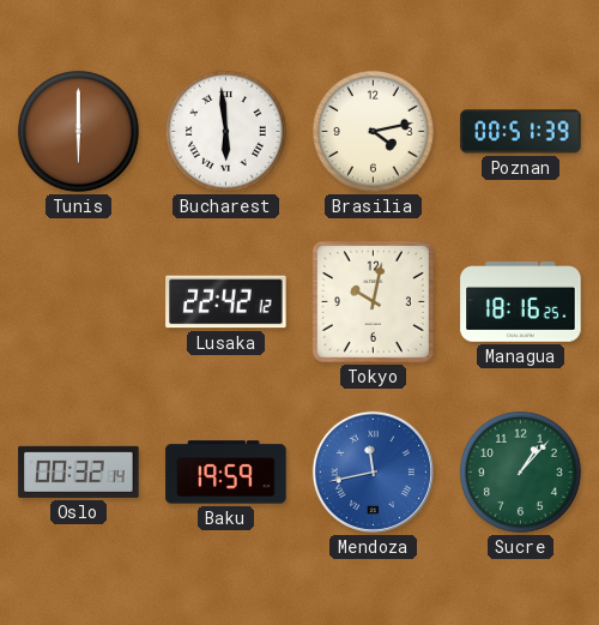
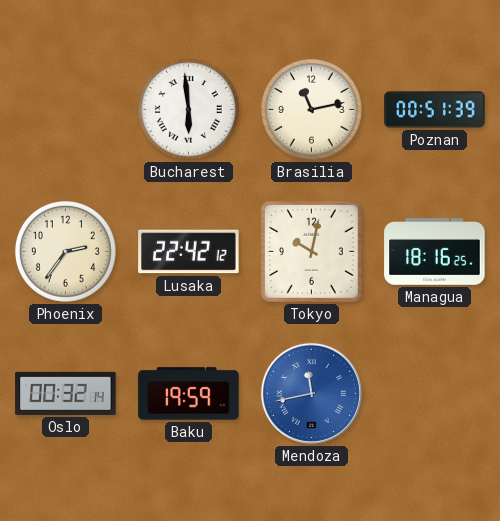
Tunis: 6:00 -> none
Brasilia: 4:13 -> 11:13
Phoenix: none -> 2:36
Sucre: 1:07 -> none
